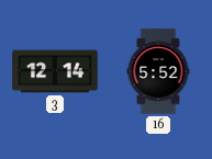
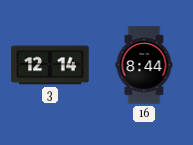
16: 5:52 -> 8:44
